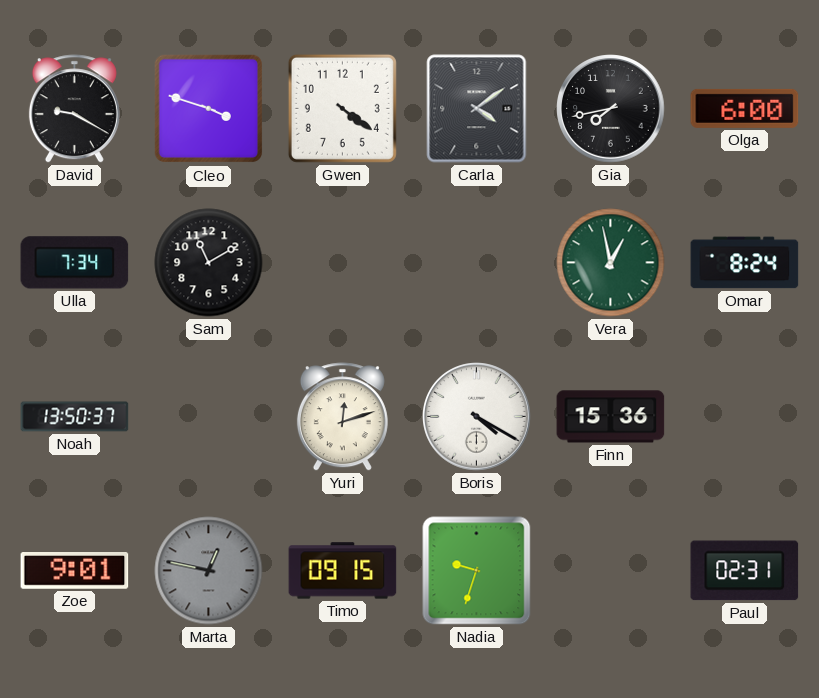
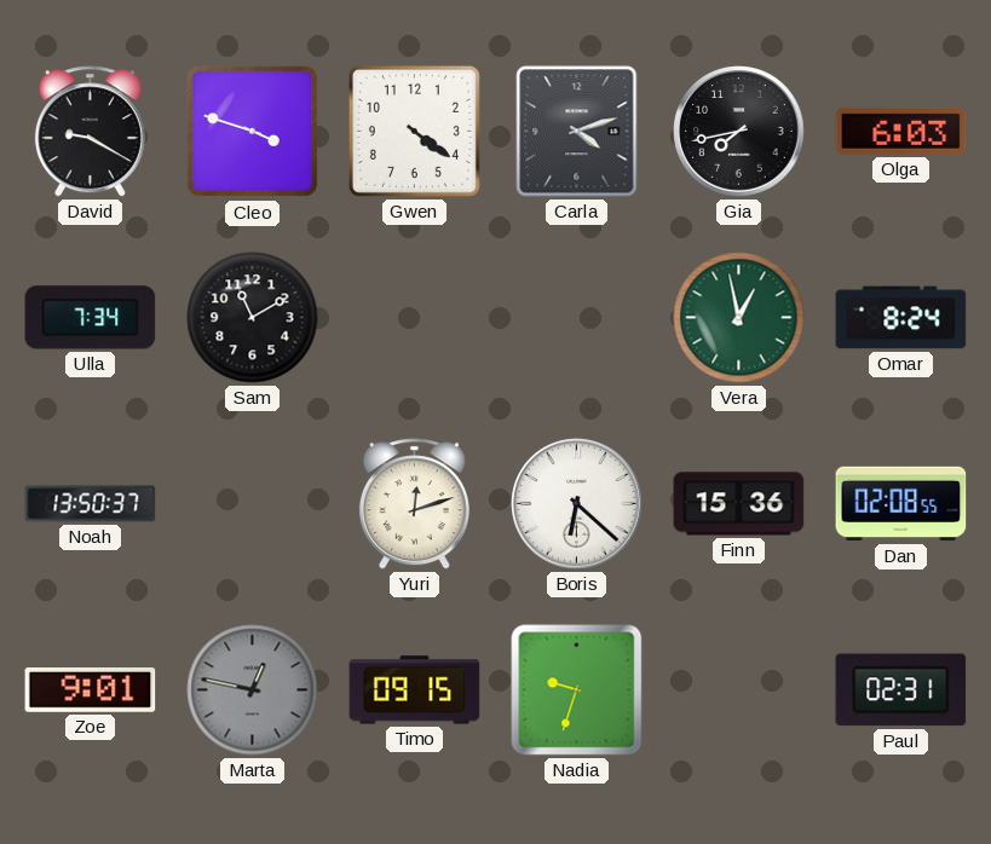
Carla: 4:09 -> 4:12
Olga: 6:00 -> 6:03
Boris: 4:20 -> 6:22
Dan: none -> 02:08
